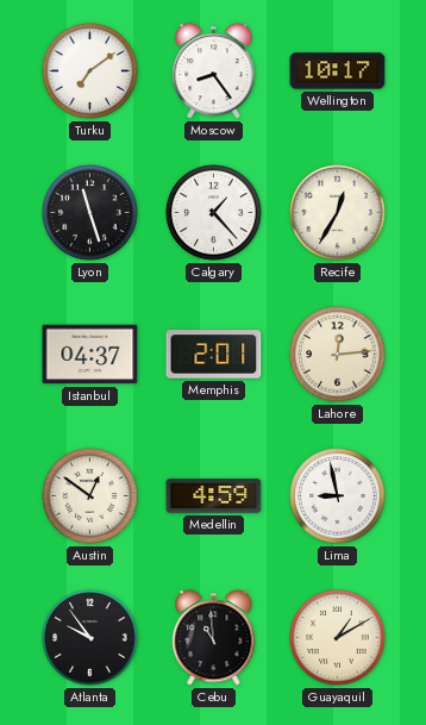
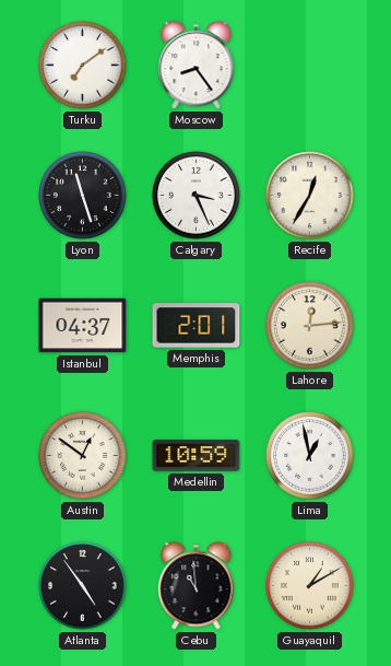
Wellington: 10:17 -> none
Calgary: 1:23 -> 3:26
Medellin: 4:59 -> 10:59
Lima: 8:58 -> 12:58
Atlanta: 9:54 -> 4:54
